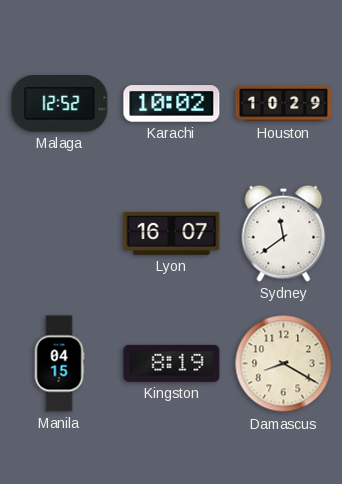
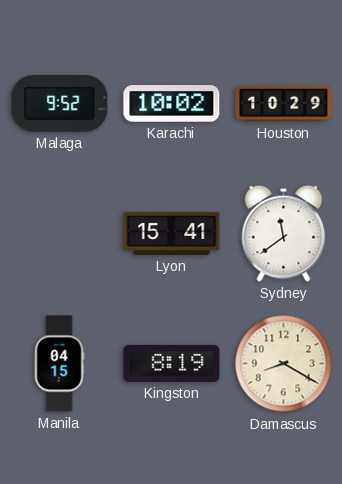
Malaga: 12:52 -> 9:52
Lyon: 16:07 -> 15:41
